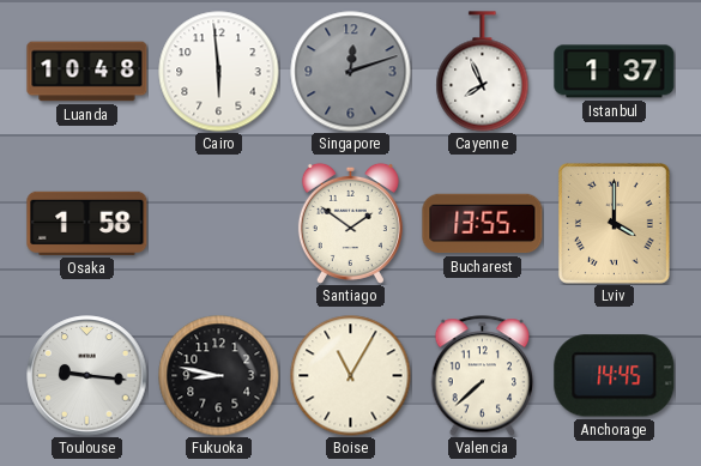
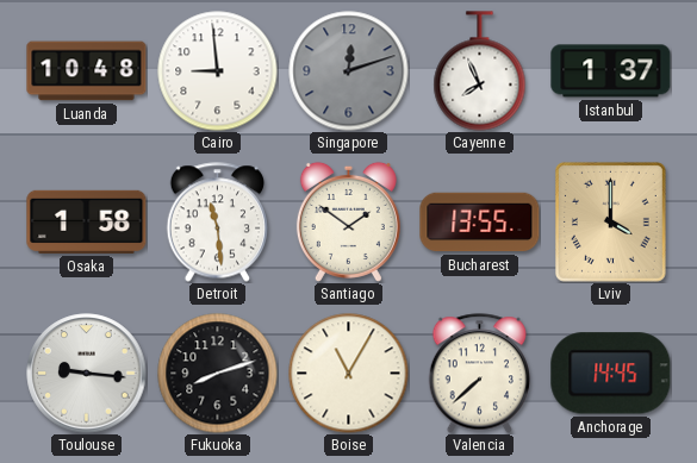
Cairo: 5:59 -> 8:59
Detroit: none -> 11:29
Fukuoka: 8:47 -> 8:12
